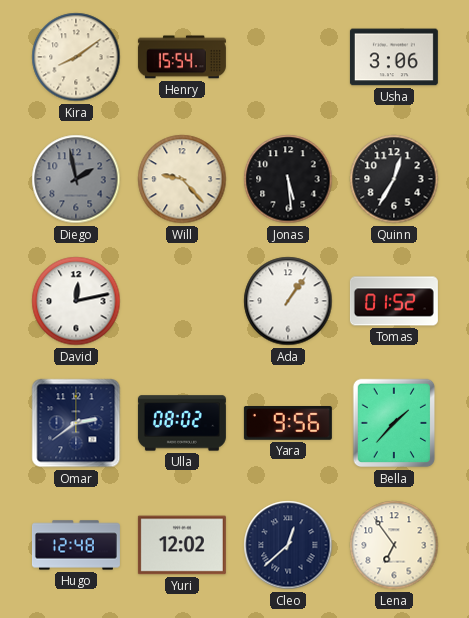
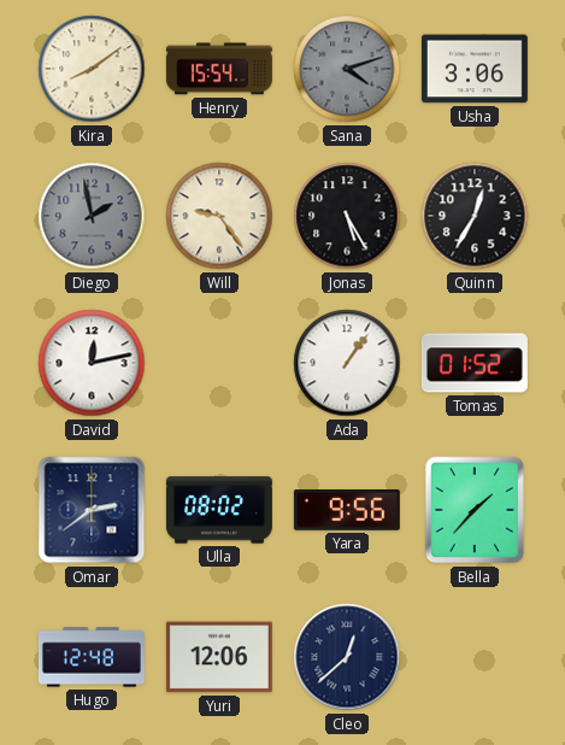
Sana: none -> 4:12
Will: 9:23 -> 9:24
Jonas: 5:29 -> 5:25
Yuri: 12:02 -> 12:06
Lena: 6:54 -> none
